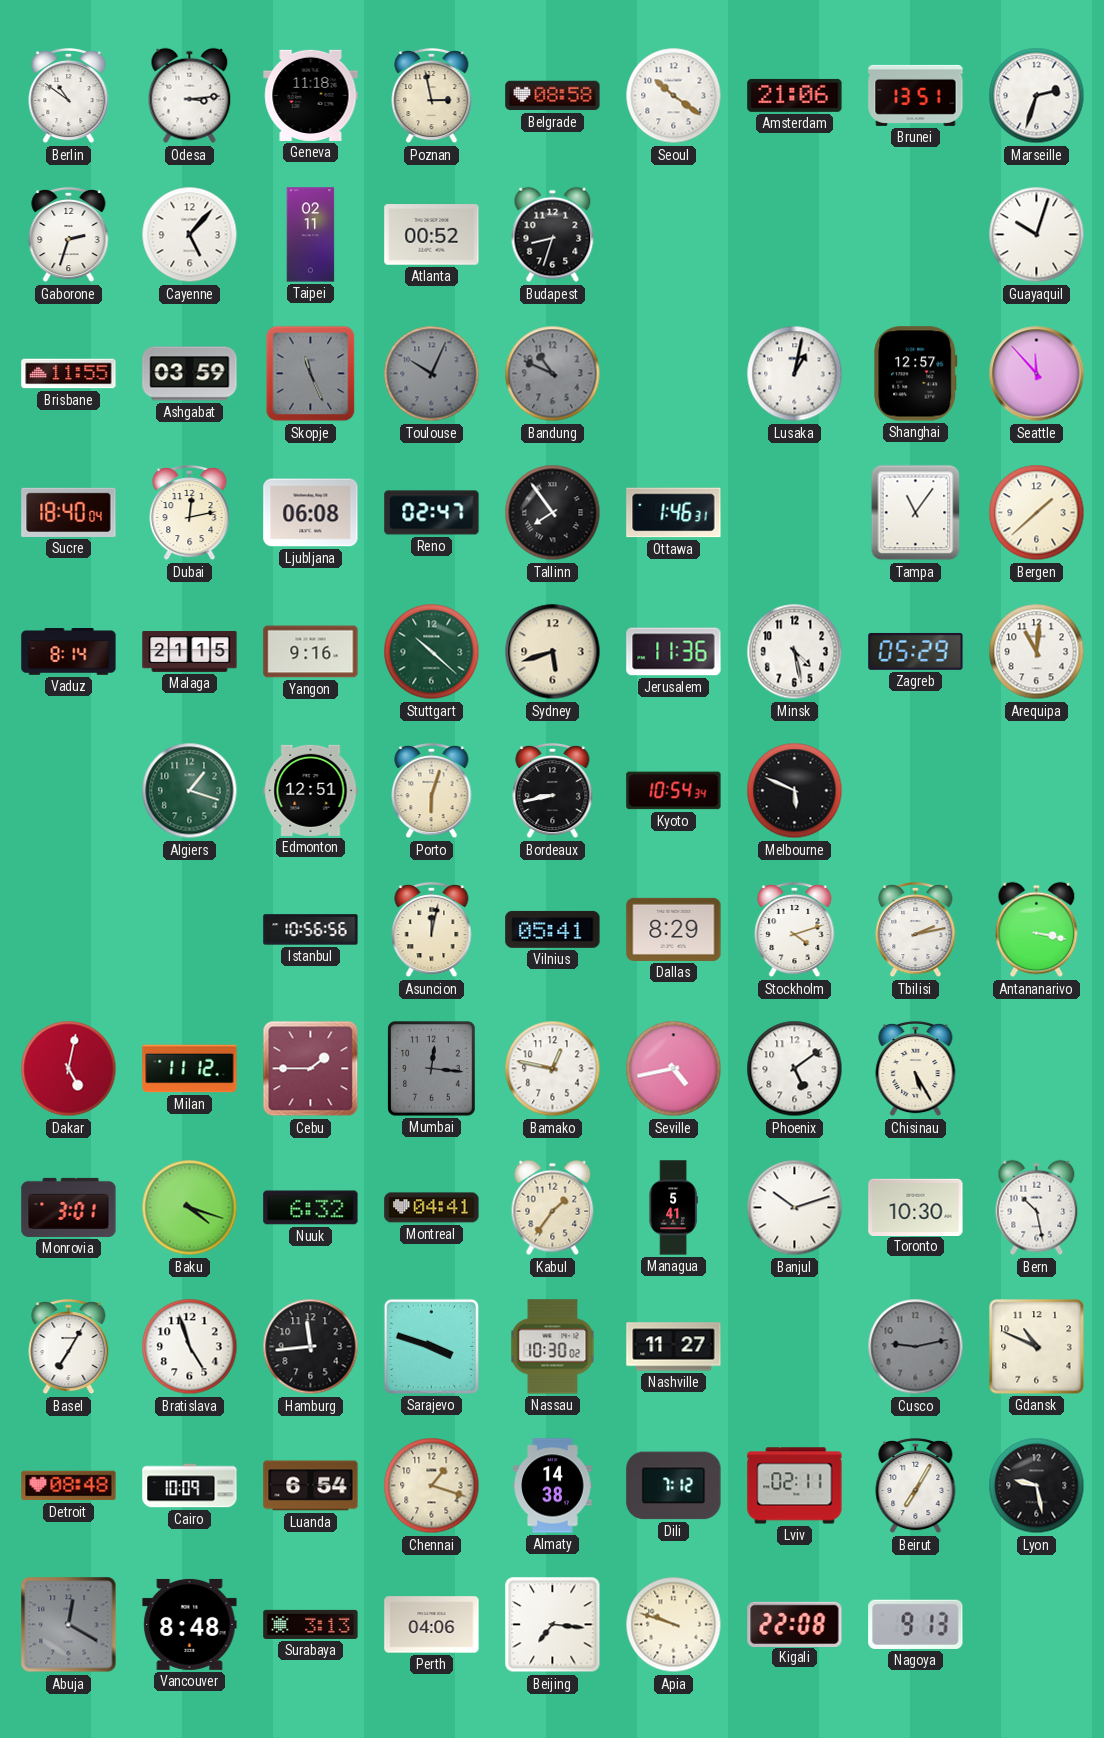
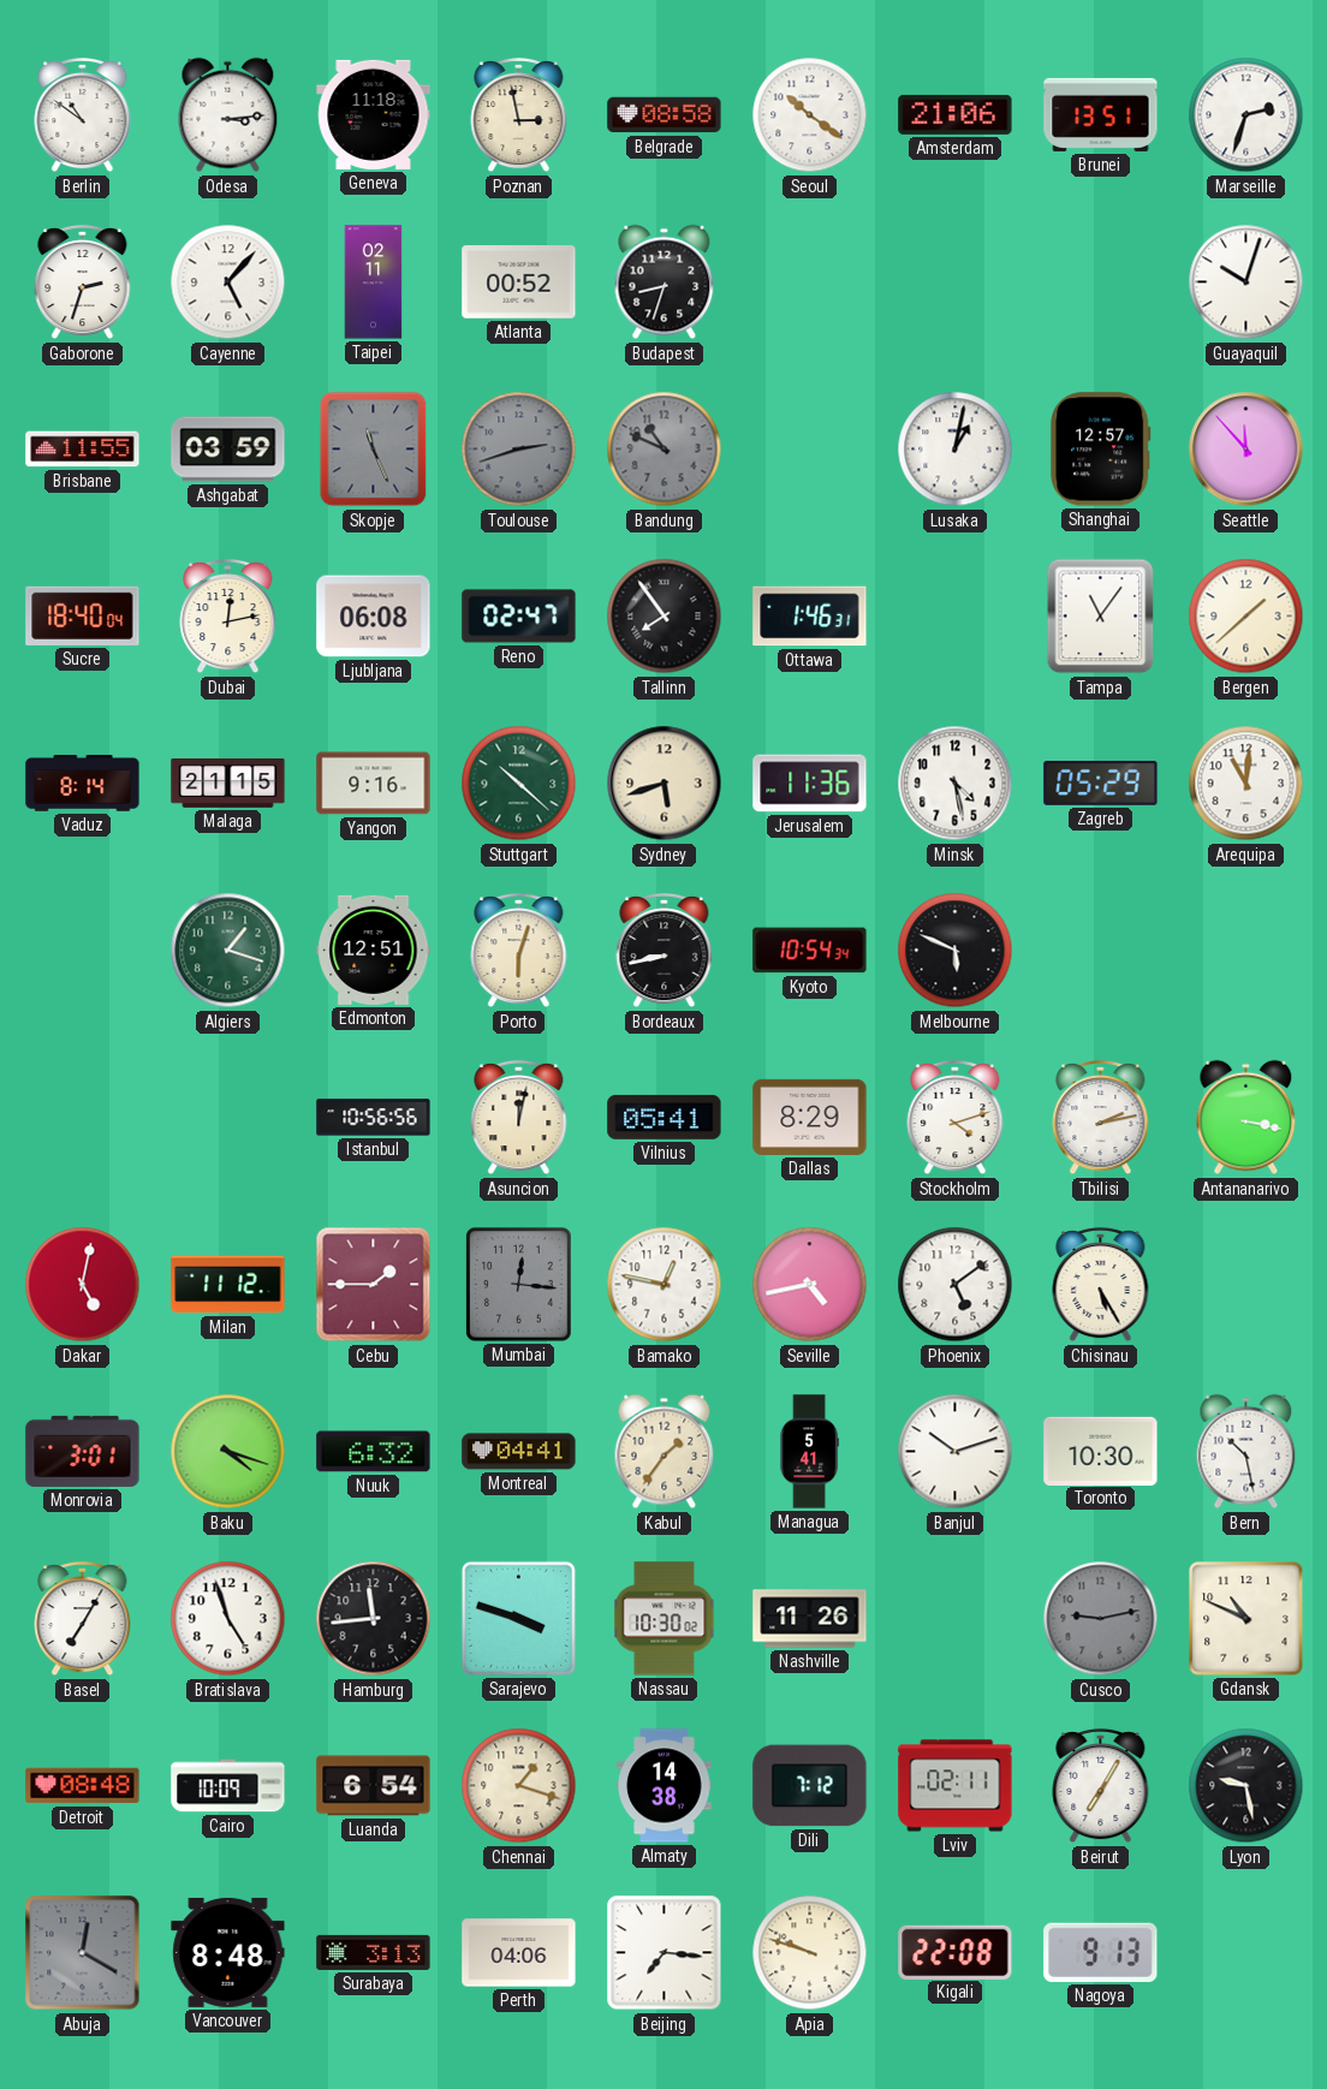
Toulouse: 10:04 -> 2:42
Nashville: 11:27 -> 11:26
